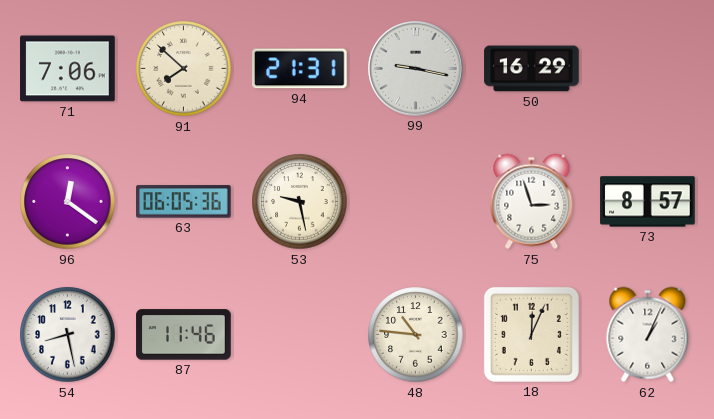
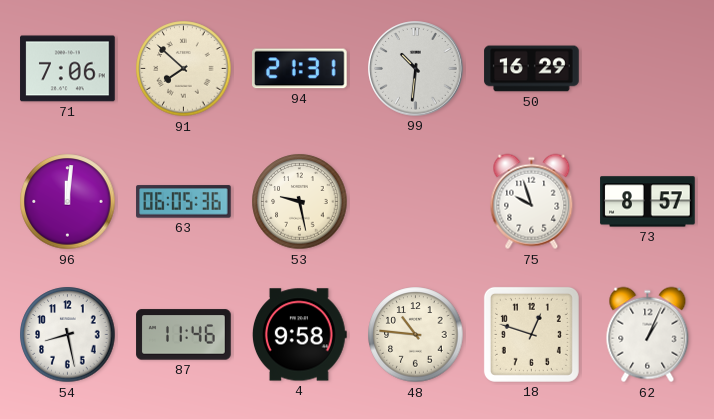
99: 9:17 -> 10:31
96: 12:21 -> 12:01
75: 2:57 -> 9:57
4: none -> 9:58
18: 12:04 -> 12:48
